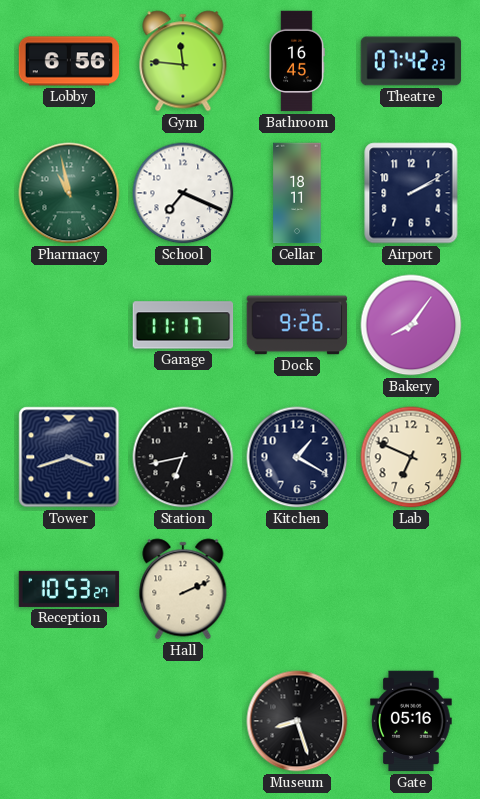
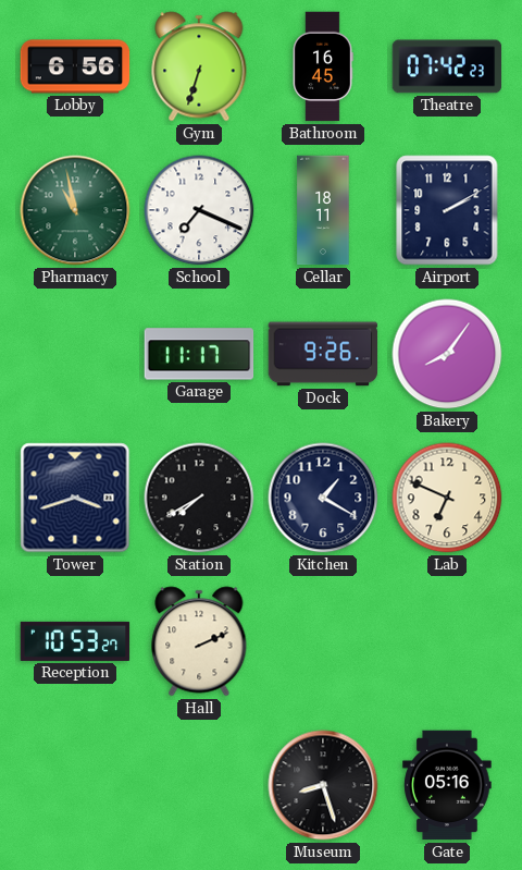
Gym: 11:46 -> 6:33
Station: 6:43 -> 7:40
